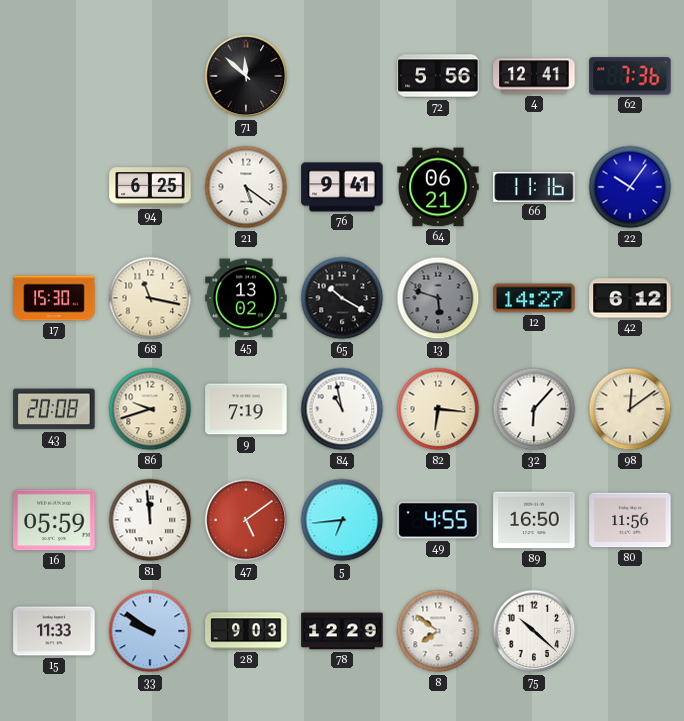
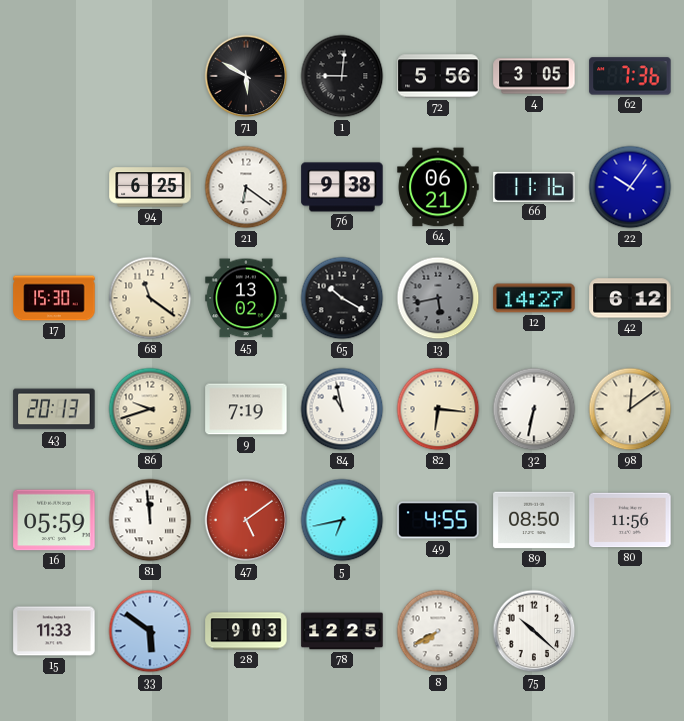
71: 11:52 -> 5:50
1: none -> 9:01
4: 12:41 -> 3:05
21: 5:21 -> 6:21
76: 9:41 -> 9:38
68: 11:17 -> 11:21
13: 5:48 -> 5:43
43: 20:08 -> 20:13
32: 6:07 -> 6:32
5: 6:44 -> 6:43
89: 16:50 -> 08:50
33: 9:51 -> 5:51
78: 12:29 -> 12:25
8: 7:51 -> 7:40
